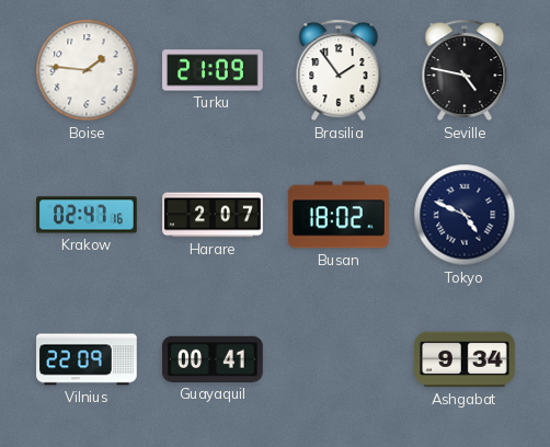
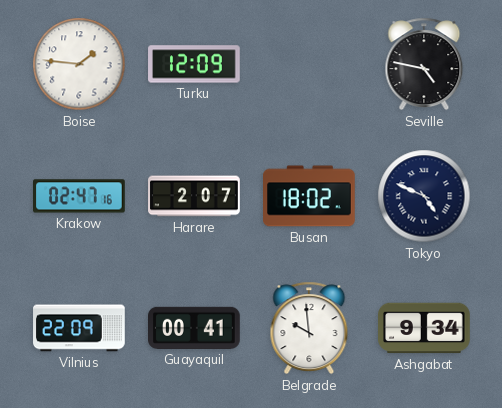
Turku: 21:09 -> 12:09
Brasilia: 1:54 -> none
Belgrade: none -> 9:59
